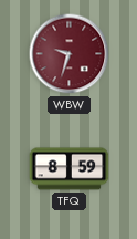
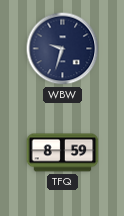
WBW dial: burgundy -> navy
